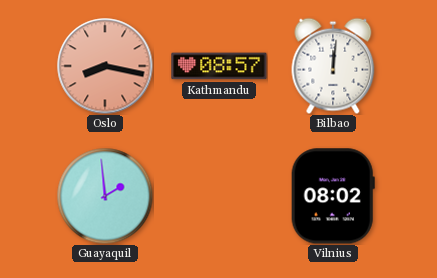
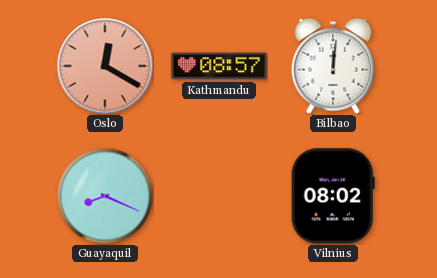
Oslo: 8:17 -> 12:20
Guayaquil: 1:59 -> 8:19
